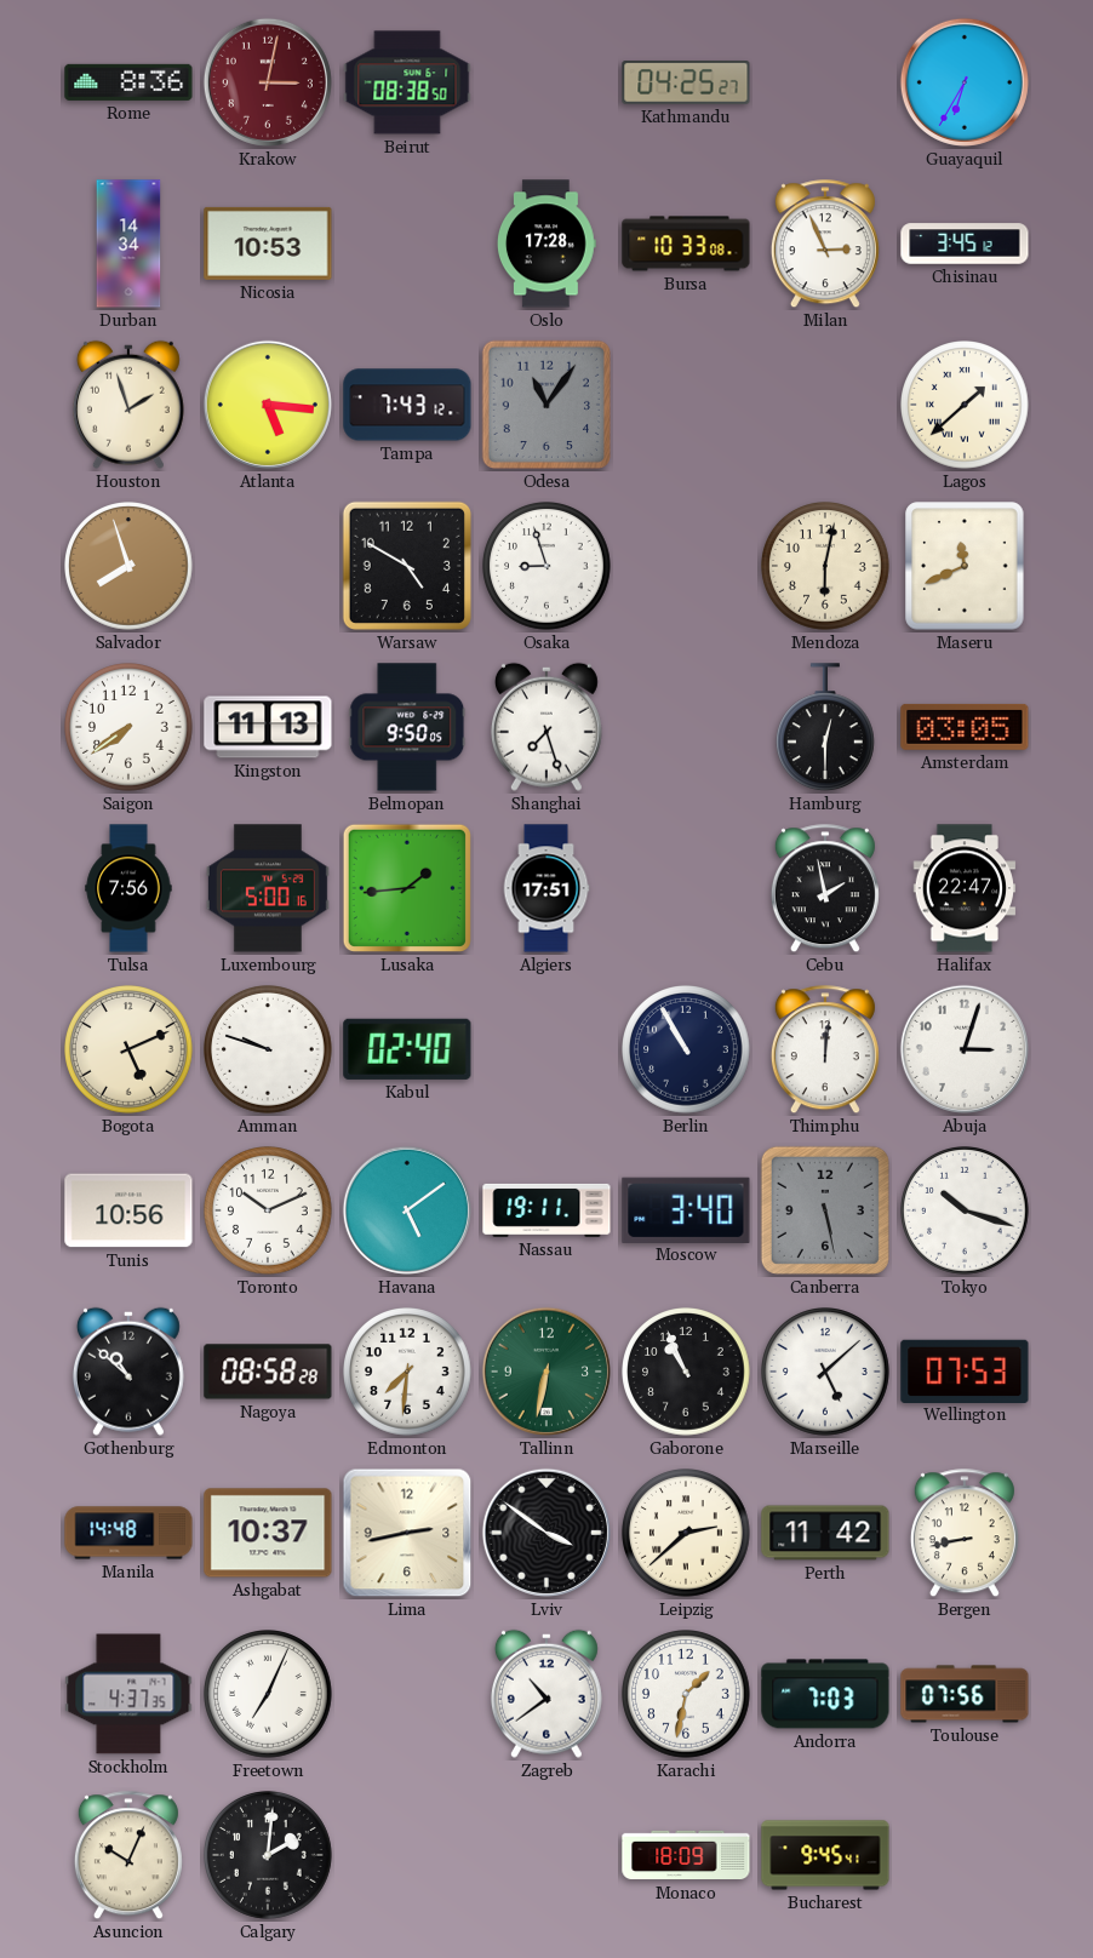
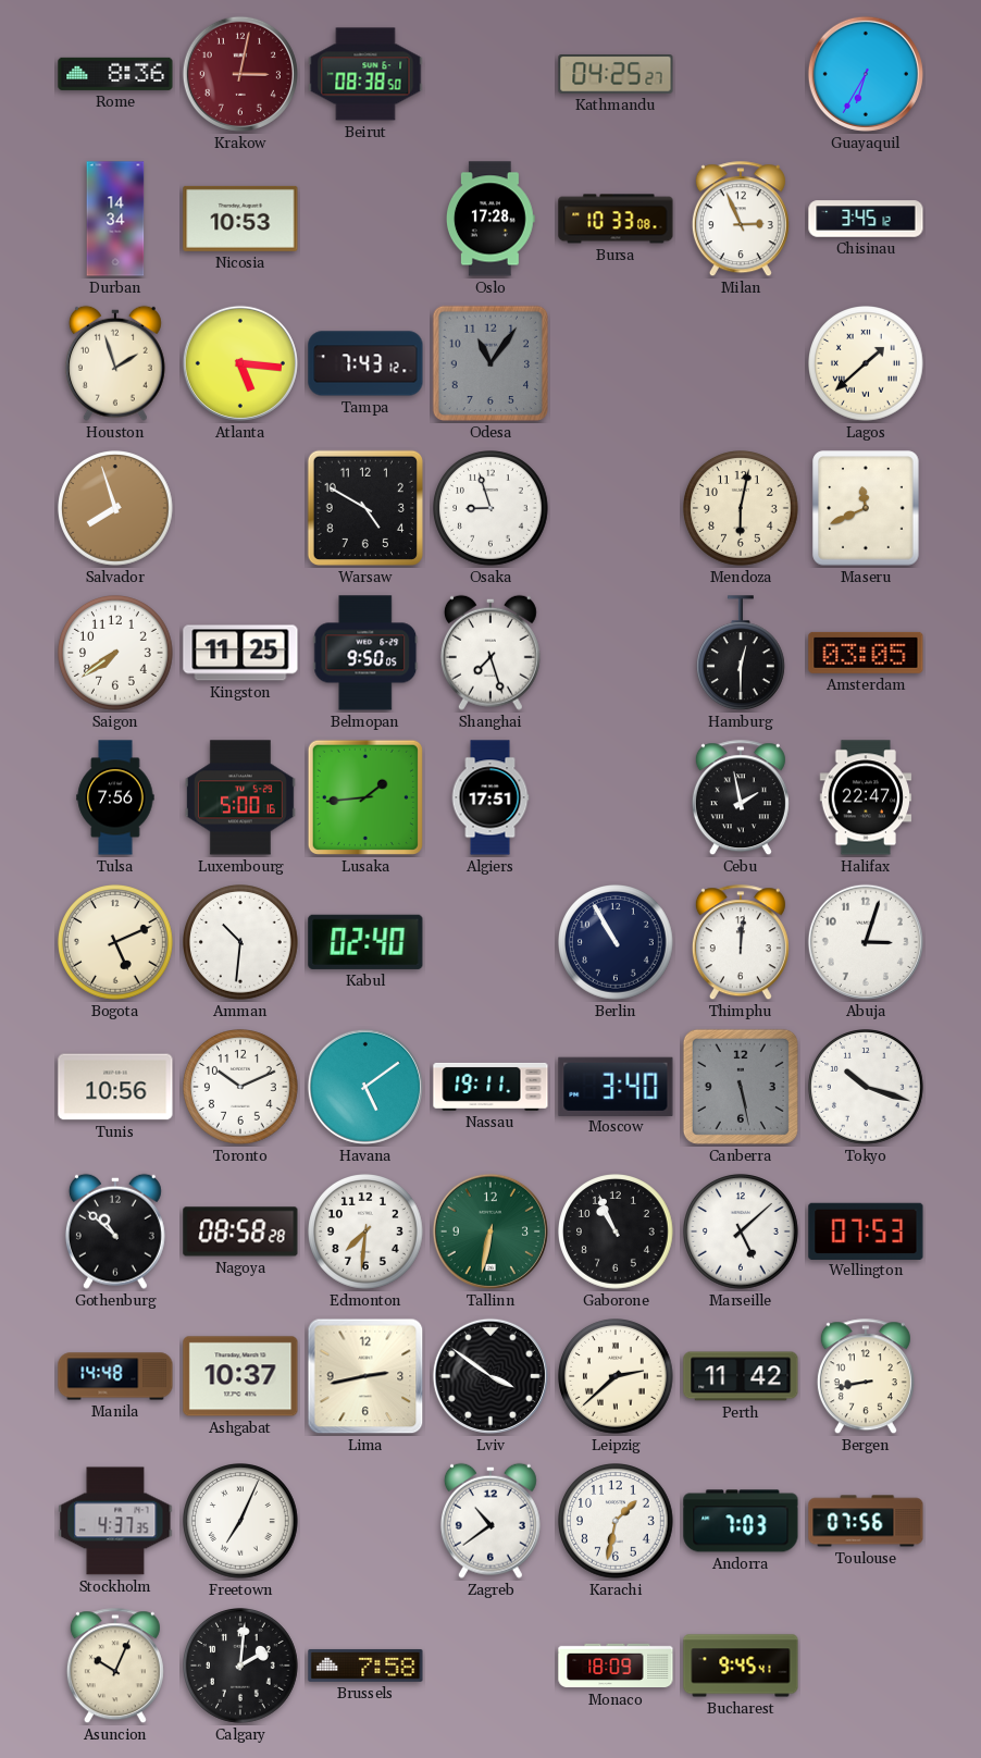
Kingston: 11:13 -> 11:25
Amman: 9:48 -> 10:31
Brussels: none -> 7:58
